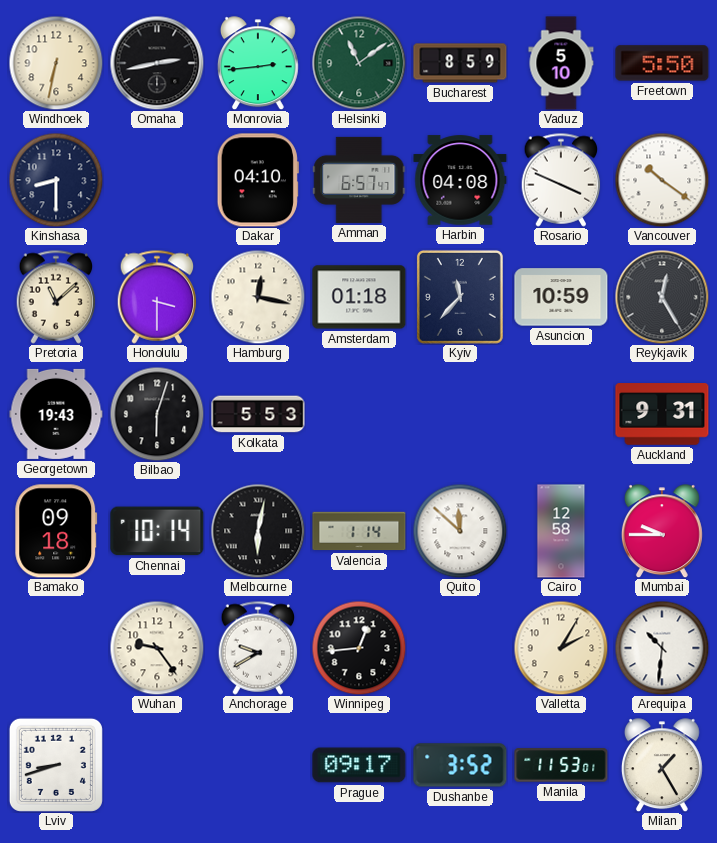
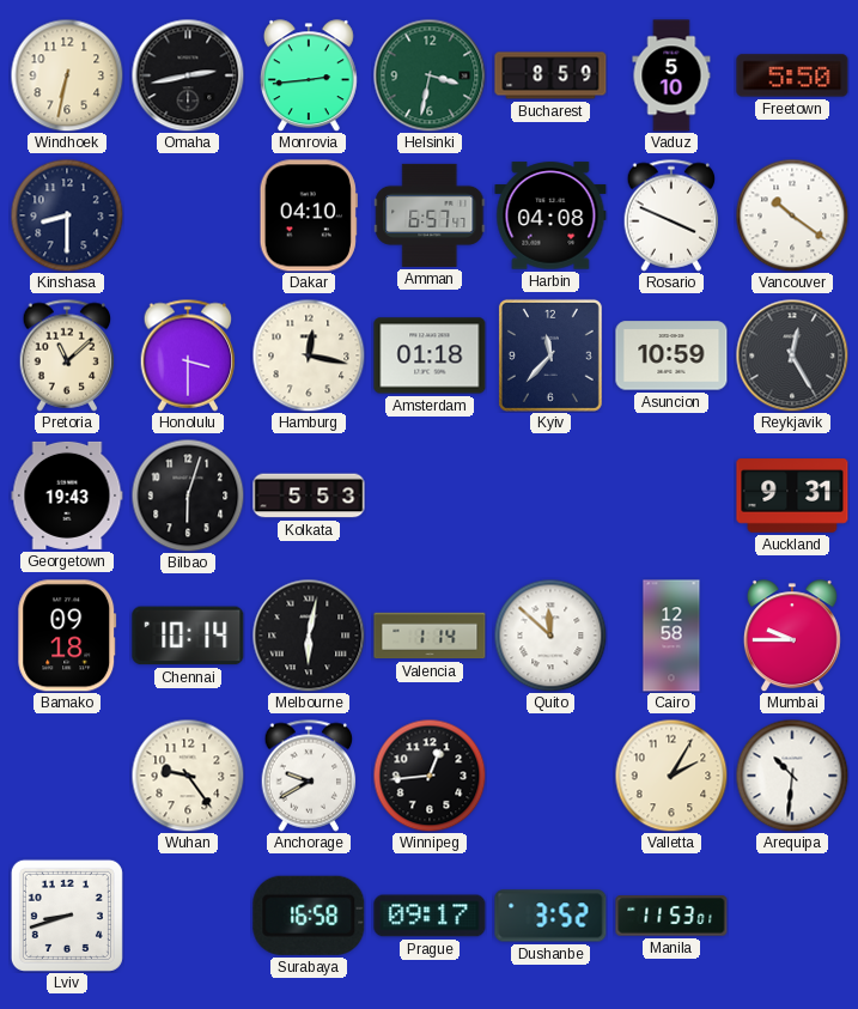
Helsinki: 11:09 -> 3:32
Surabaya: none -> 16:58
Milan: 1:25 -> none
